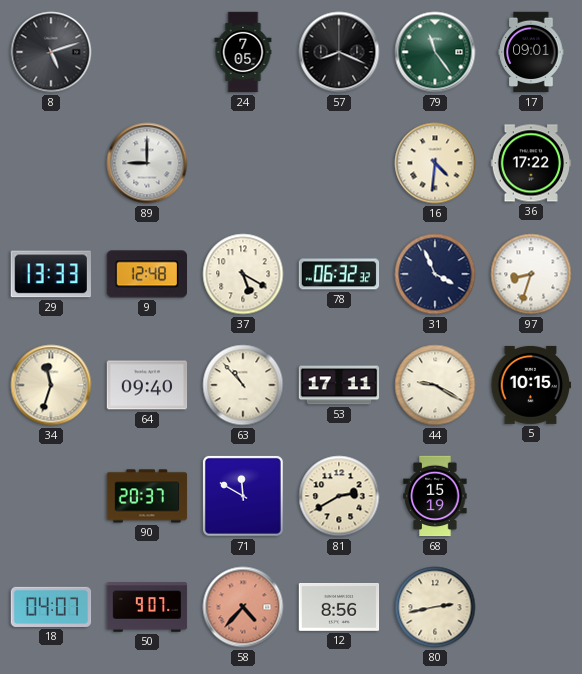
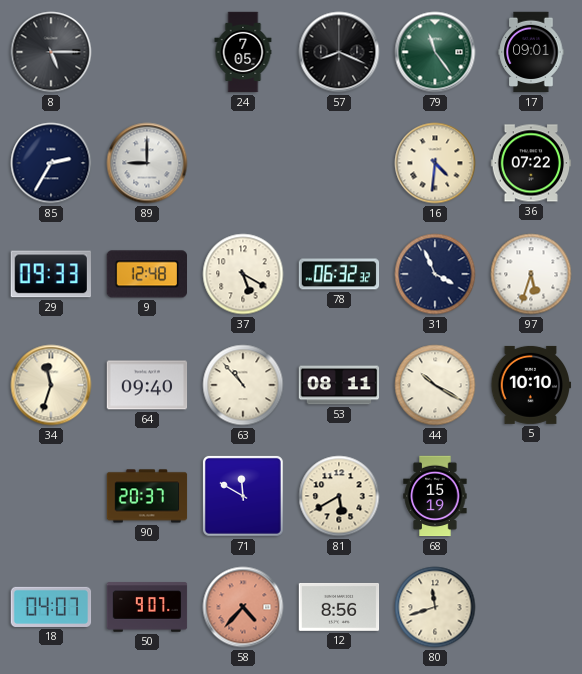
8: 5:12 -> 5:15
85: none -> 2:35
36: 17:22 -> 07:22
29: 13:33 -> 09:33
97: 8:33 -> 5:33
53: 17:11 -> 08:11
44: 9:20 -> 10:20
5: 10:15 -> 10:10
81: 2:40 -> 5:40
80: 2:43 -> 11:42
